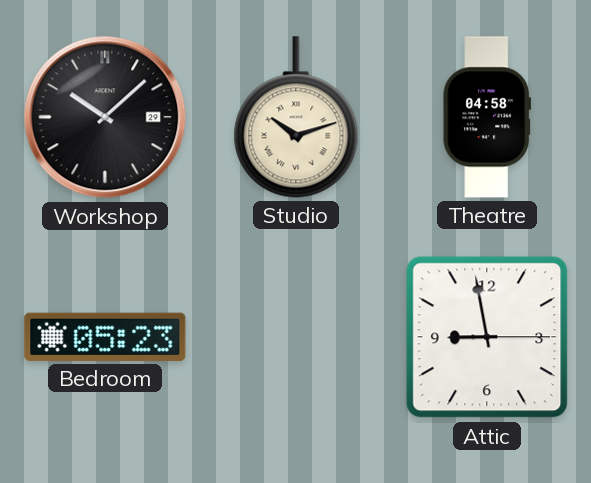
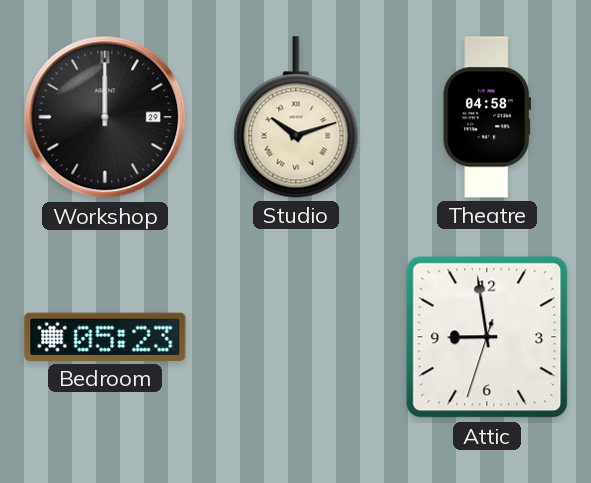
Workshop: 10:08 -> 12:00
Attic: 8:58:15 -> 8:58:33
